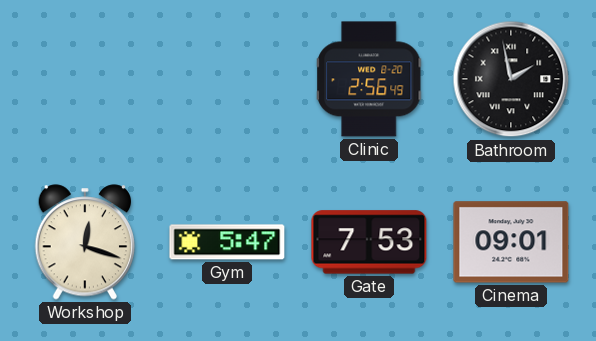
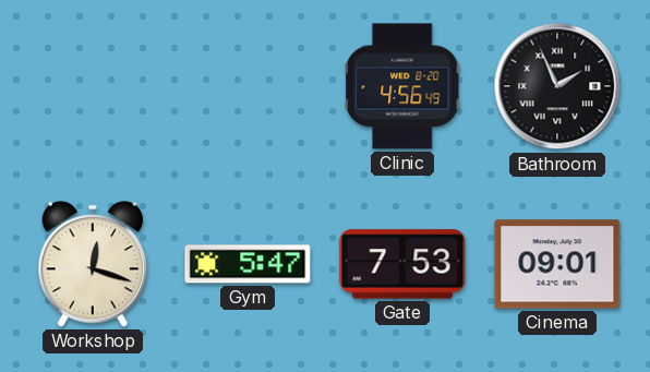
Clinic: 2:56 -> 4:56
Bathroom: 1:58 -> 1:56
